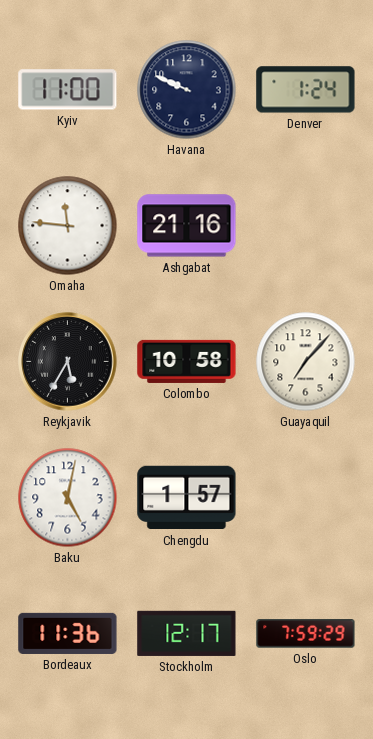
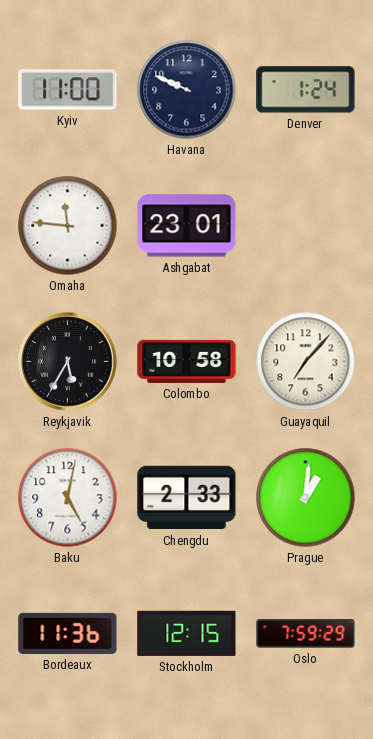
Ashgabat: 21:16 -> 23:01
Chengdu: 1:57 -> 2:33
Prague: none -> 1:01
Stockholm: 12:17 -> 12:15
